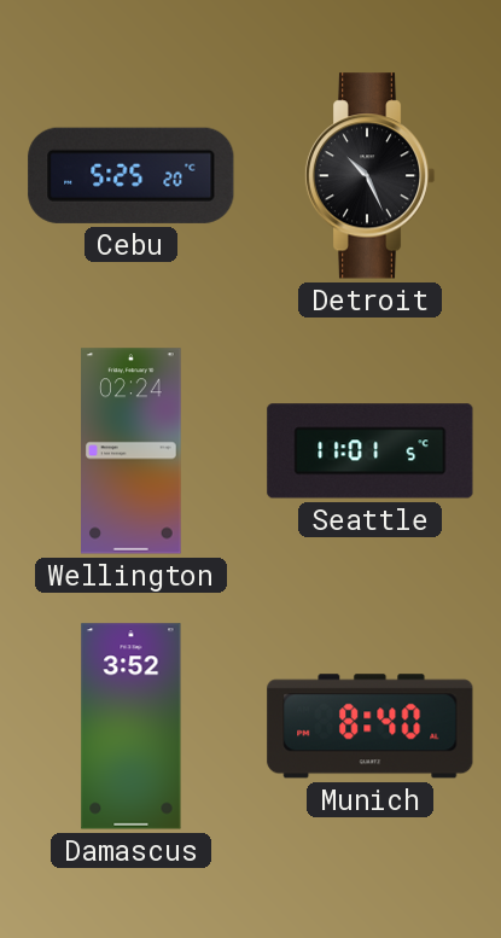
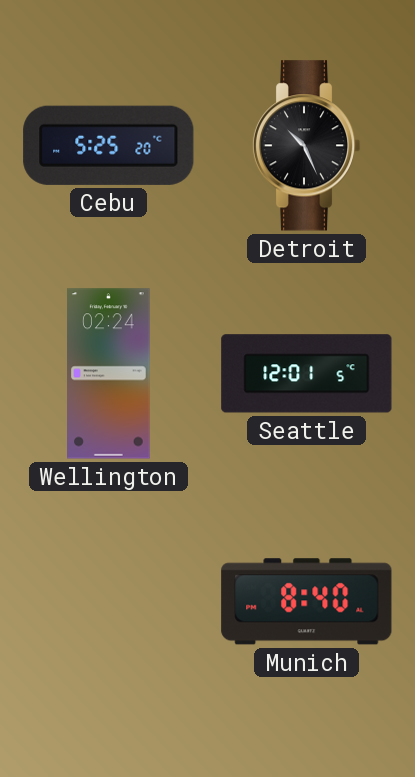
Seattle: 11:01 -> 12:01
Damascus: 3:52 -> none
